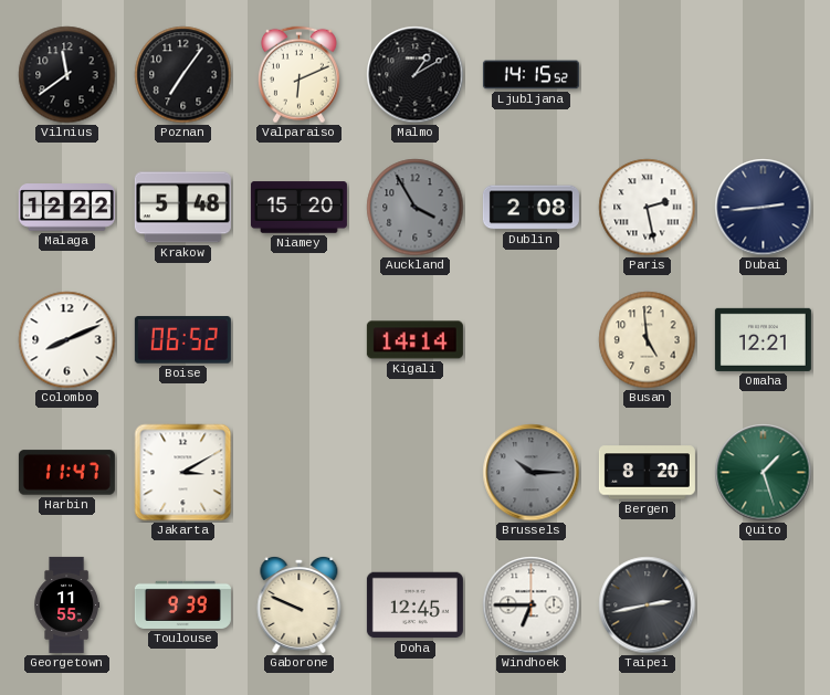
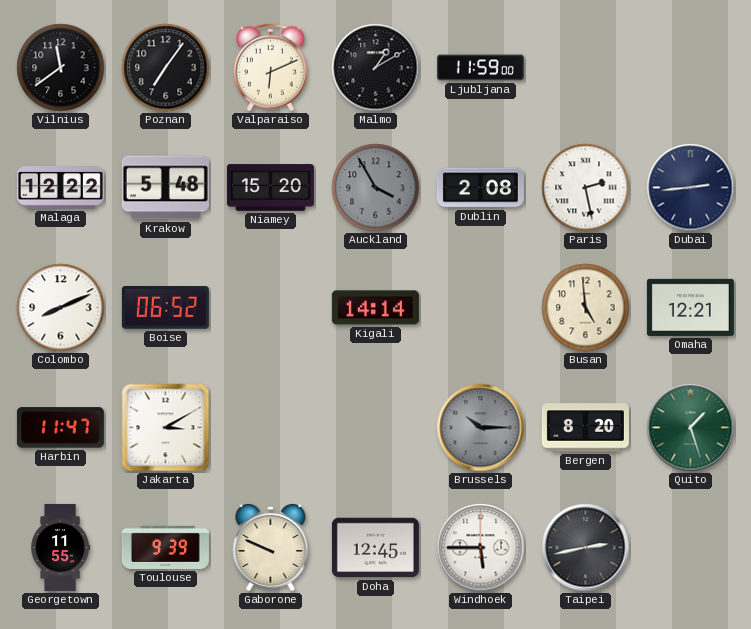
Ljubljana: 14:15 -> 11:59
Windhoek: 6:45 -> 5:45
